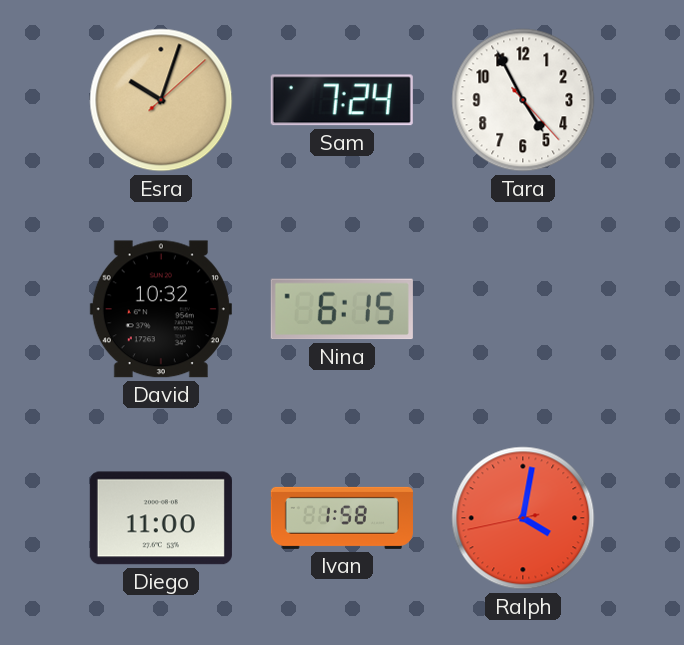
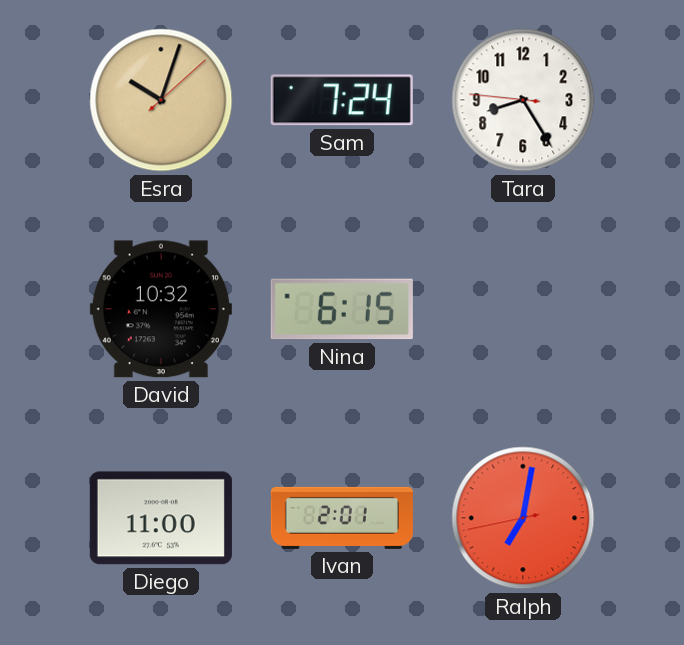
Tara: 4:55 -> 8:24
Ivan: 1:58 -> 2:01
Ralph: 4:01 -> 7:01
